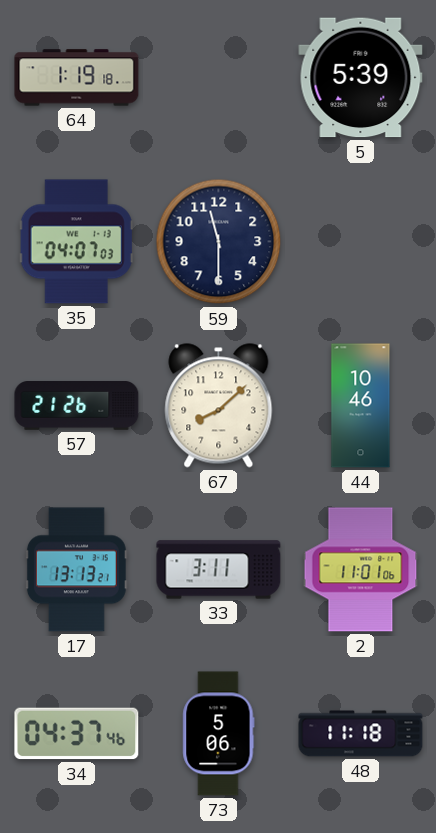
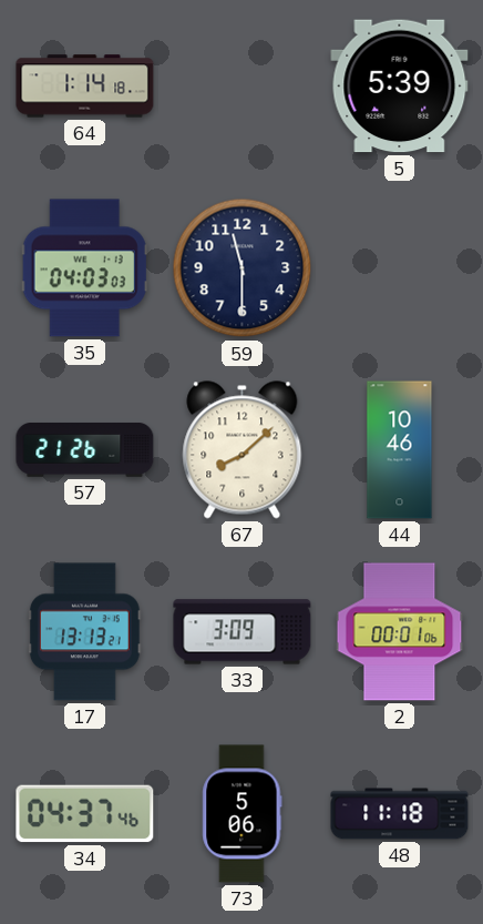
64: 1:19 -> 1:14
35: 04:07 -> 04:03
33: 3:11 -> 3:09
2: 11:01 -> 00:01
